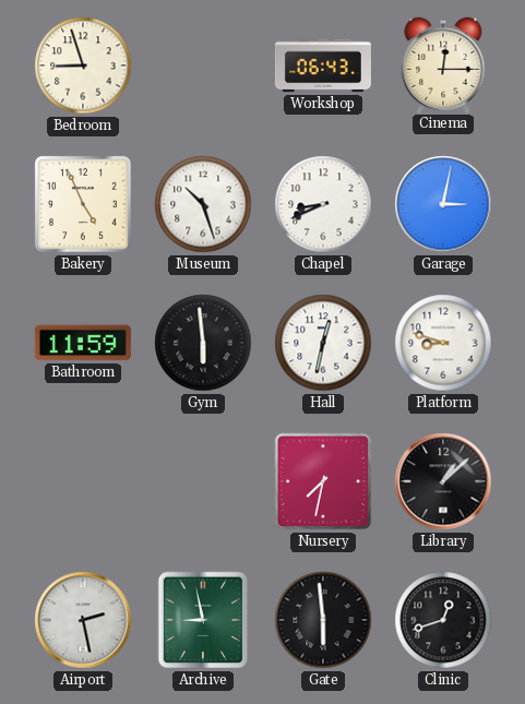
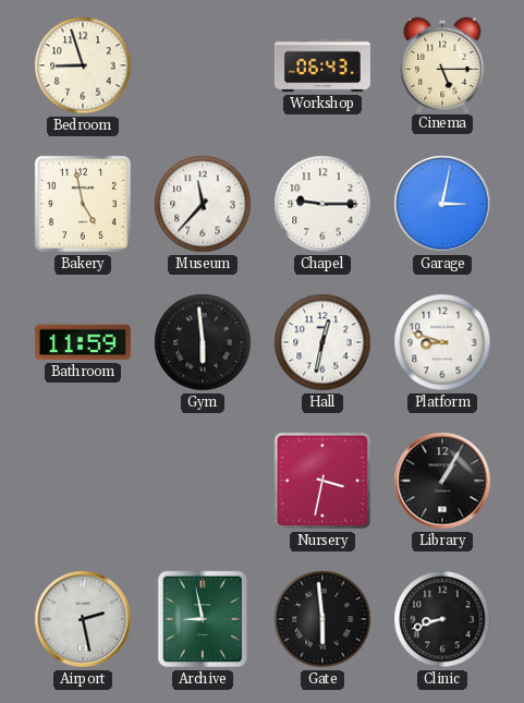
Cinema: 12:15 -> 5:15
Bakery: 4:56 -> 4:58
Museum: 10:27 -> 11:37
Chapel: 8:41 -> 9:15
Nursery: 7:32 -> 3:32
Library: 1:08 -> 1:05
Clinic: 12:42 -> 8:42
